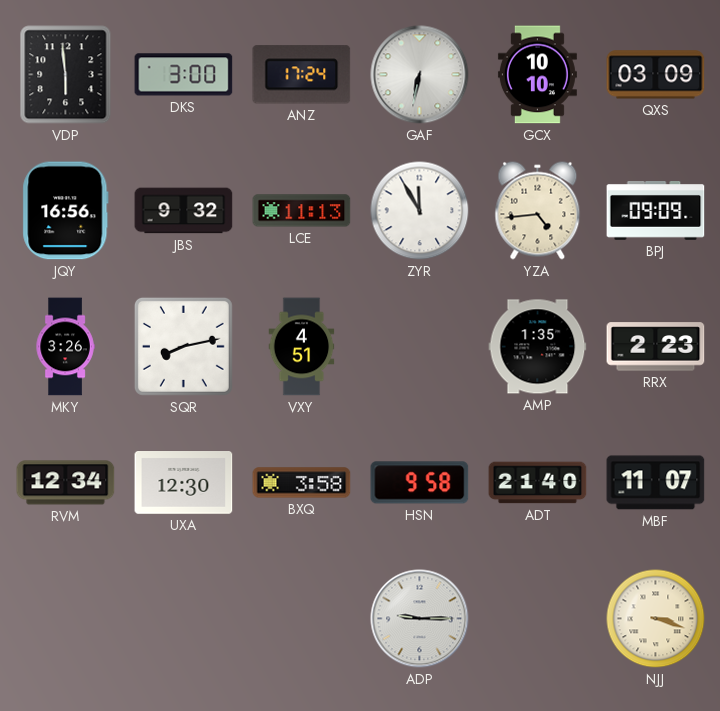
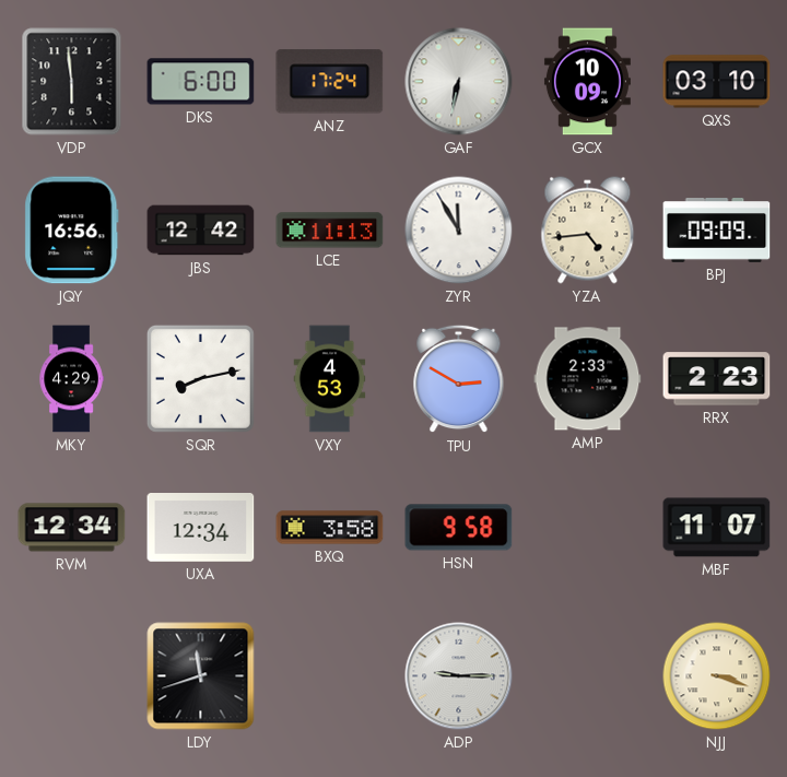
DKS: 3:00 -> 6:00
GCX: 10:10 -> 10:09
QXS: 03:09 -> 03:10
JBS: 9:32 -> 12:42
MKY: 3:26 -> 4:29
VXY: 4:51 -> 4:53
TPU: none -> 2:50
AMP: 1:35 -> 2:33
UXA: 12:30 -> 12:34
ADT: 21:40 -> none
LDY: none -> 11:42
